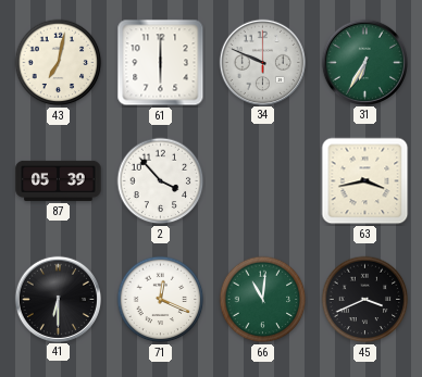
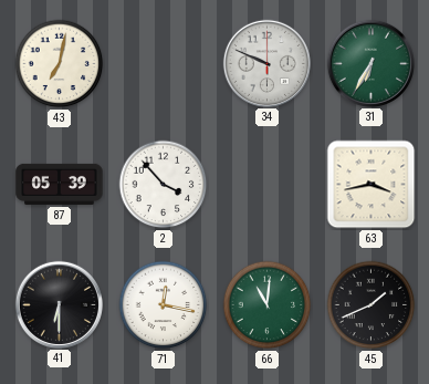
61: 6:00 -> none
71: 12:19 -> 12:17
45: 3:41 -> 1:41
